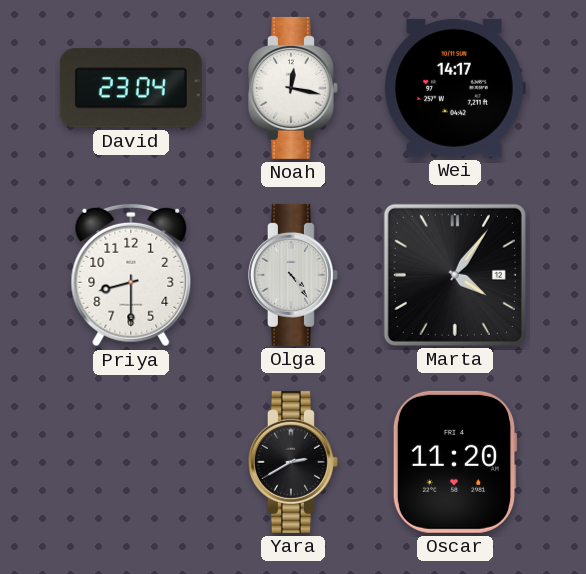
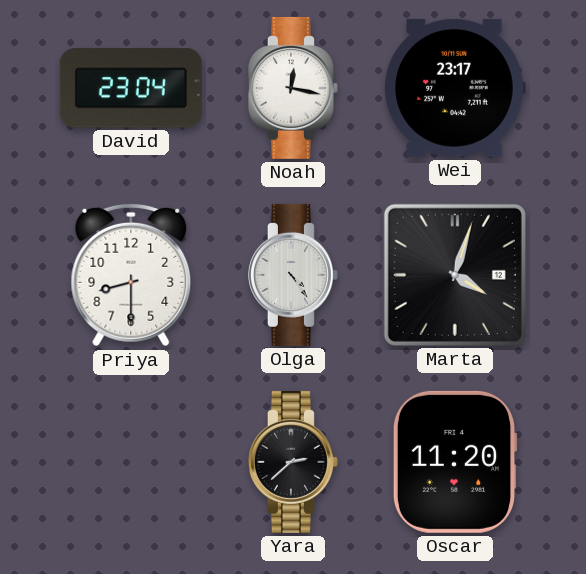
Wei: 14:17 -> 23:17
Marta: 4:06 -> 4:03
Yara: 2:40 -> 2:38
